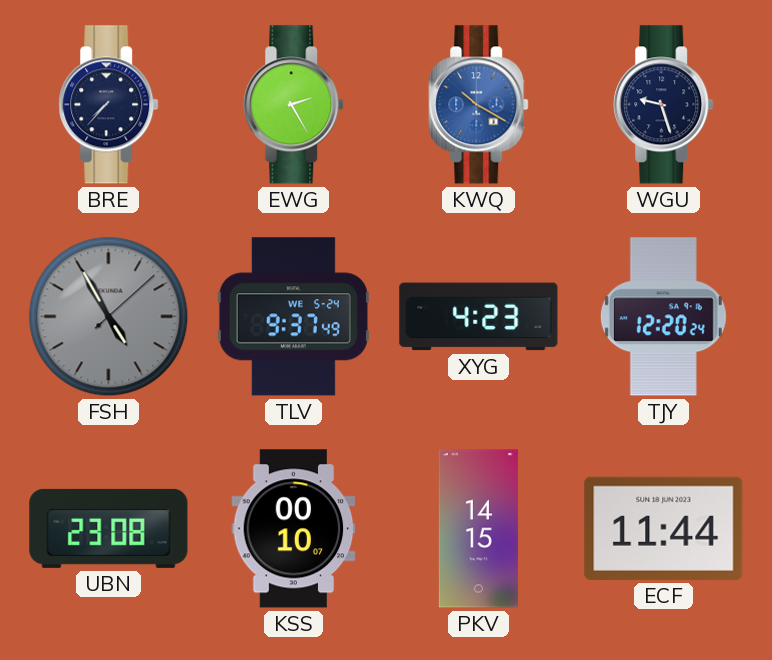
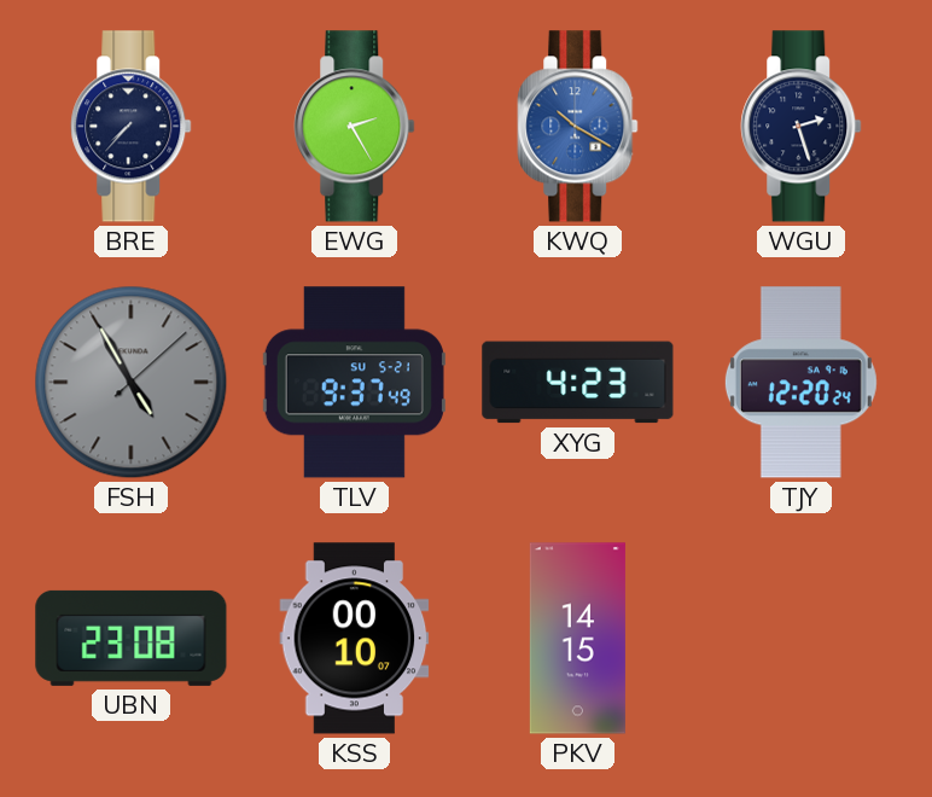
WGU: 9:27 -> 2:27
TLV date: WE 5-24 -> SU 5-21
ECF: 11:44 -> none
